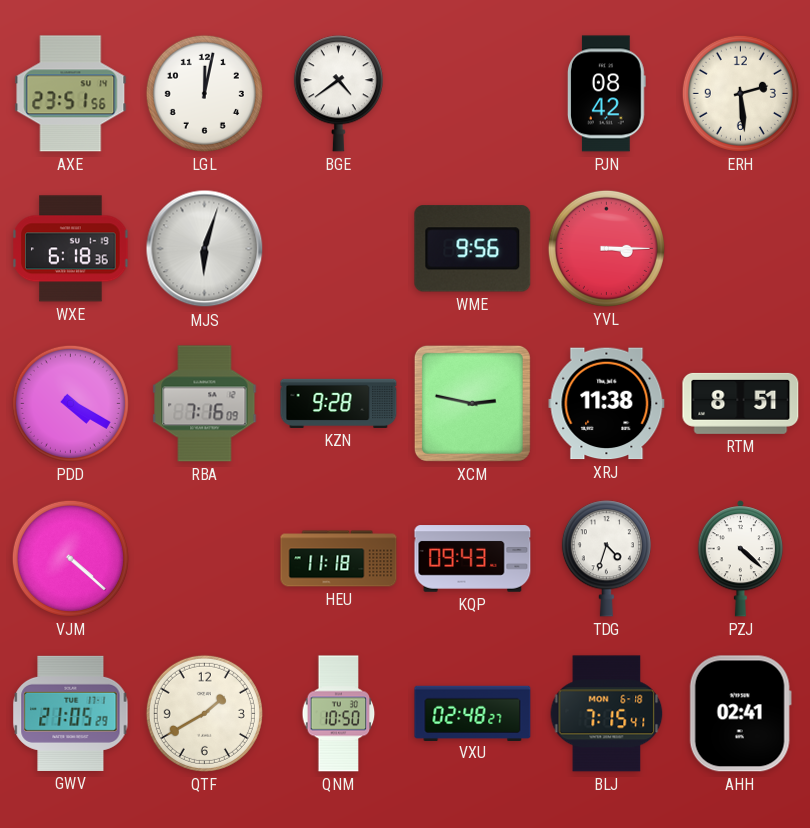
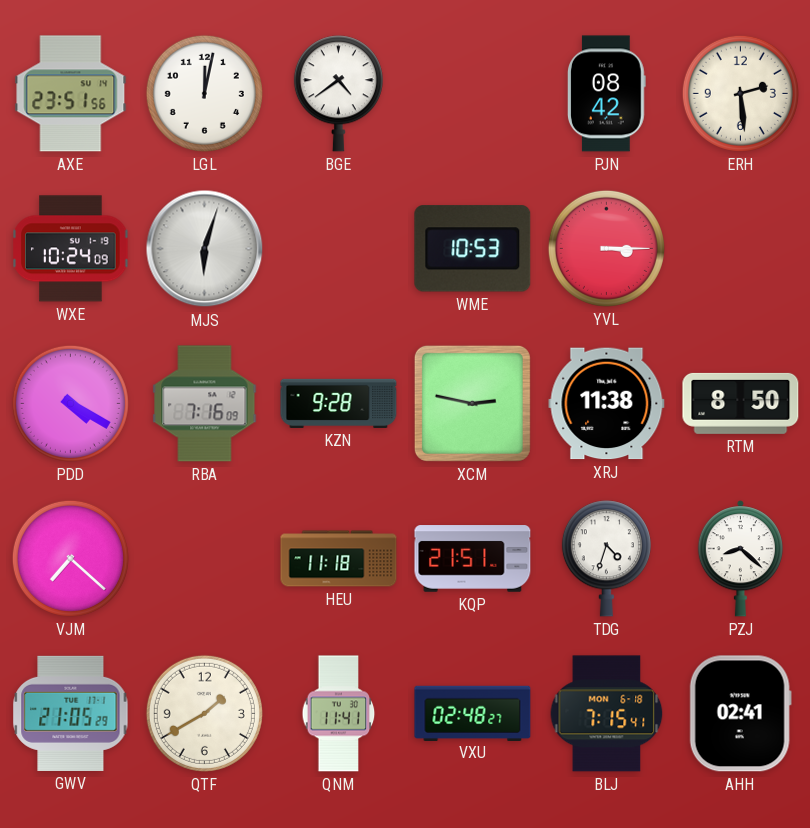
WXE: 6:18 -> 10:24
WME: 9:56 -> 10:53
RTM: 8:51 -> 8:50
VJM: 4:22 -> 7:22
KQP: 09:43 -> 21:51
PZJ: 4:22 -> 8:22
QNM: 10:50 -> 11:41
